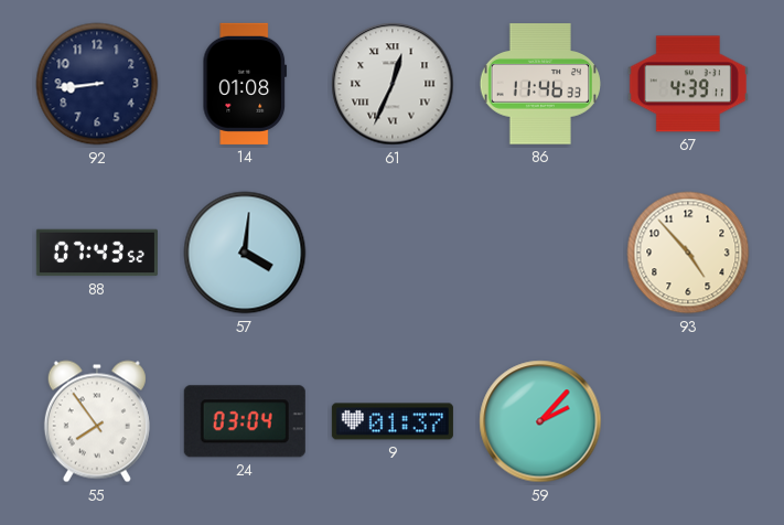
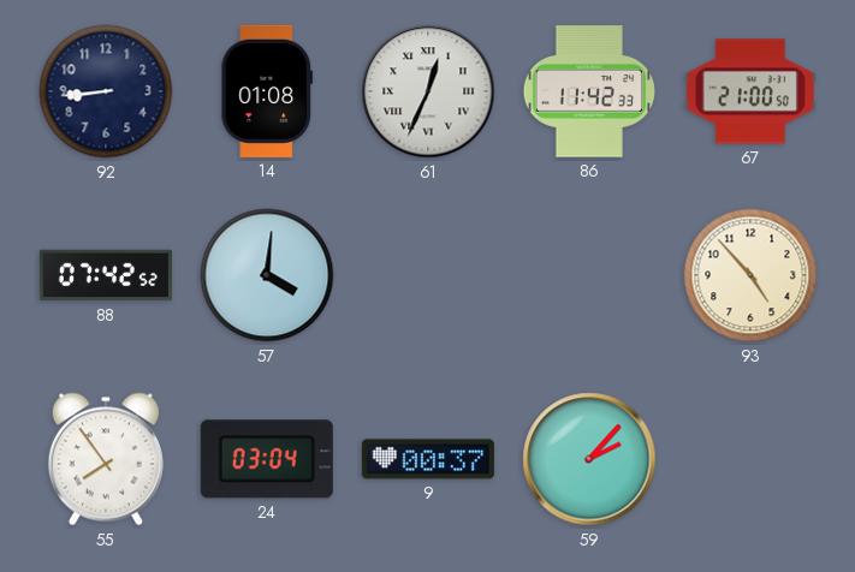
86: 11:46 -> 11:42
67: 4:39 -> 21:00
88: 07:43 -> 07:42
9: 01:37 -> 00:37
